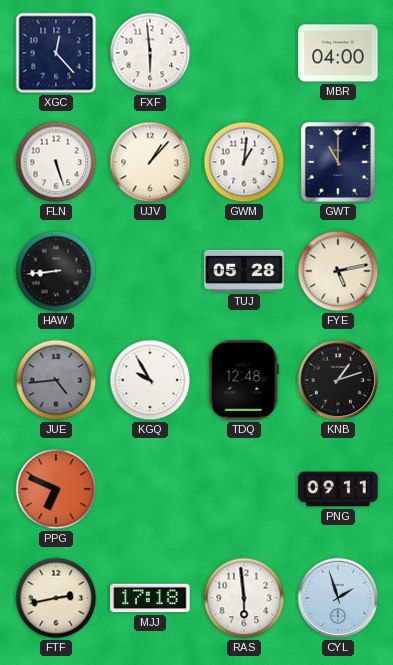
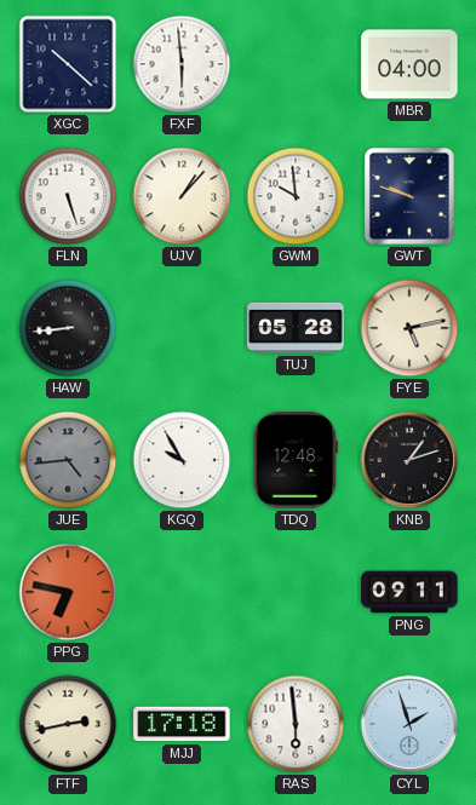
XGC: 12:23 -> 10:22
GWM: 1:01 -> 9:59
GWT: 11:00 -> 9:48
PPG: 6:49 -> 6:47
